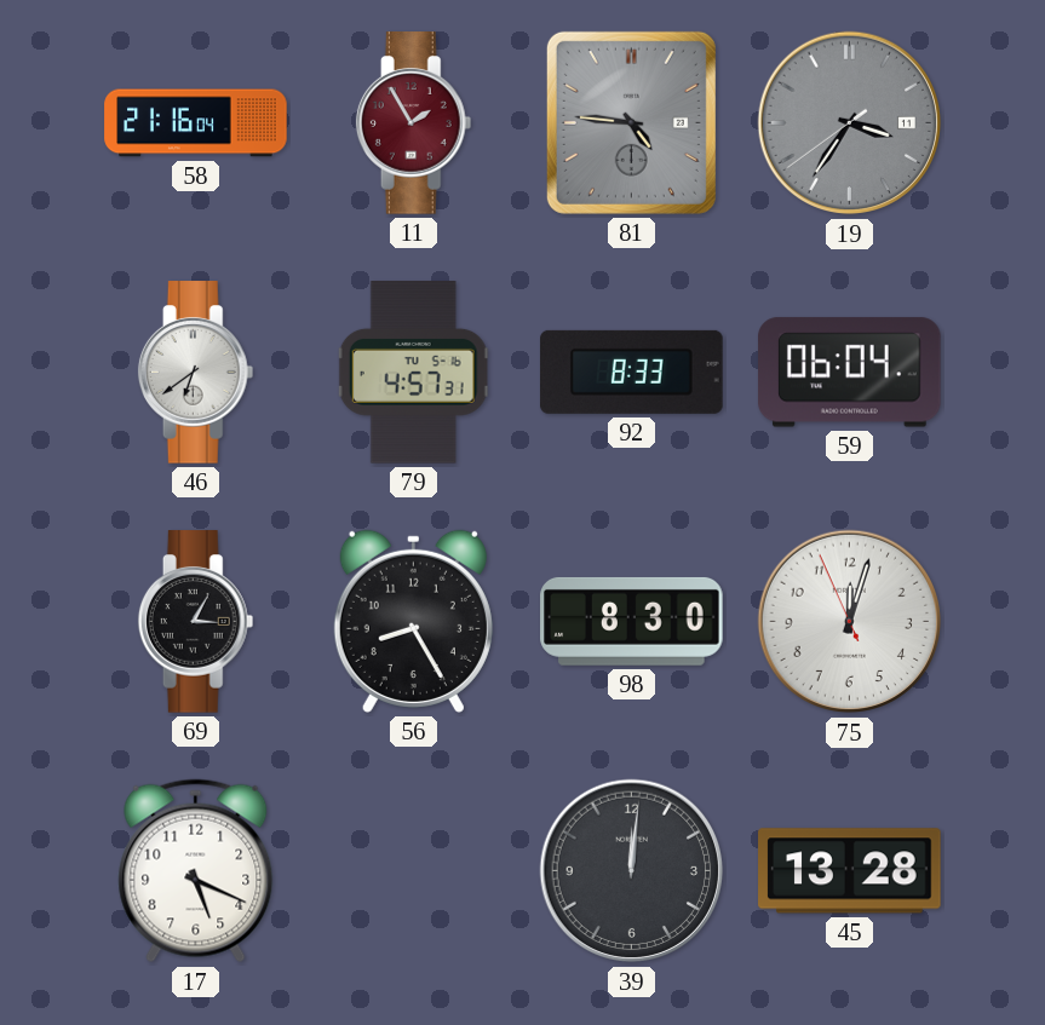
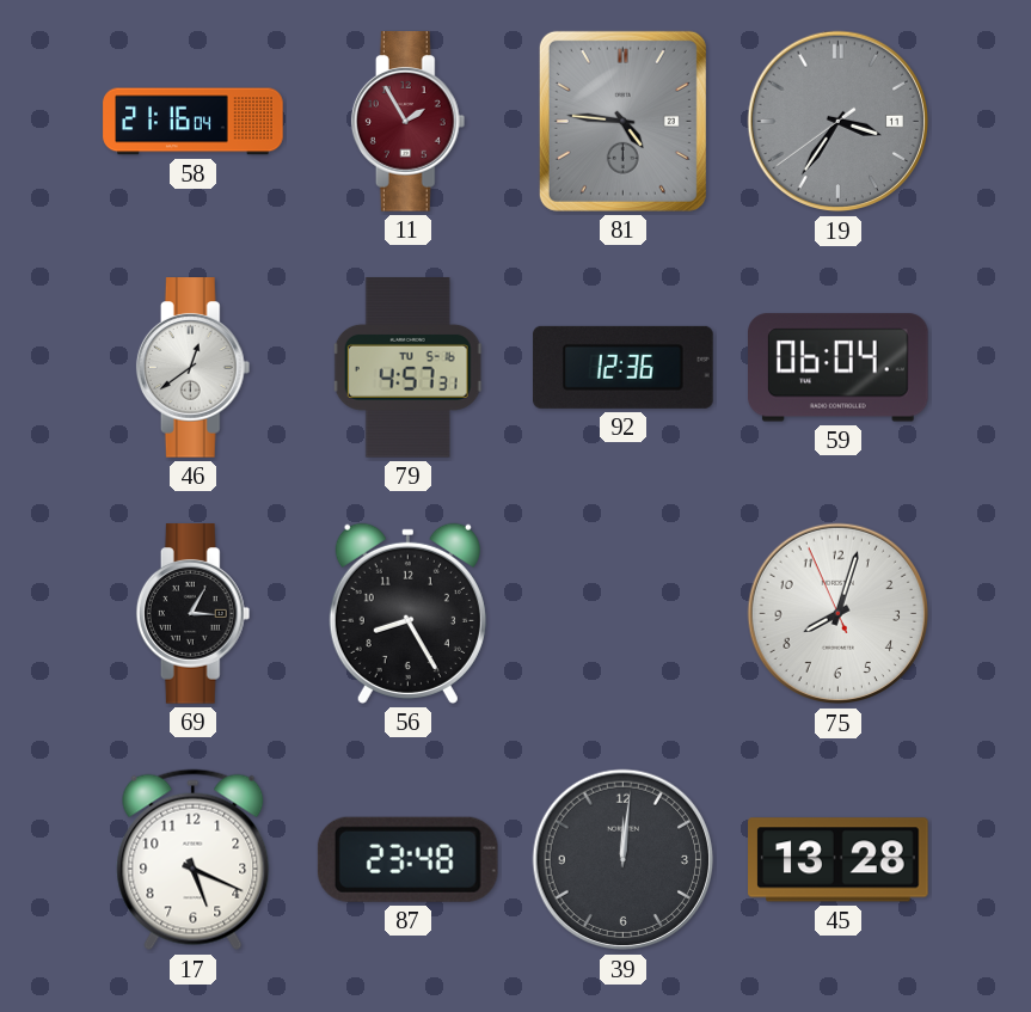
46: 6:39 -> 12:39
92: 8:33 -> 12:36
98: 8:30 -> none
75: 12:02 -> 8:02
87: none -> 23:48
